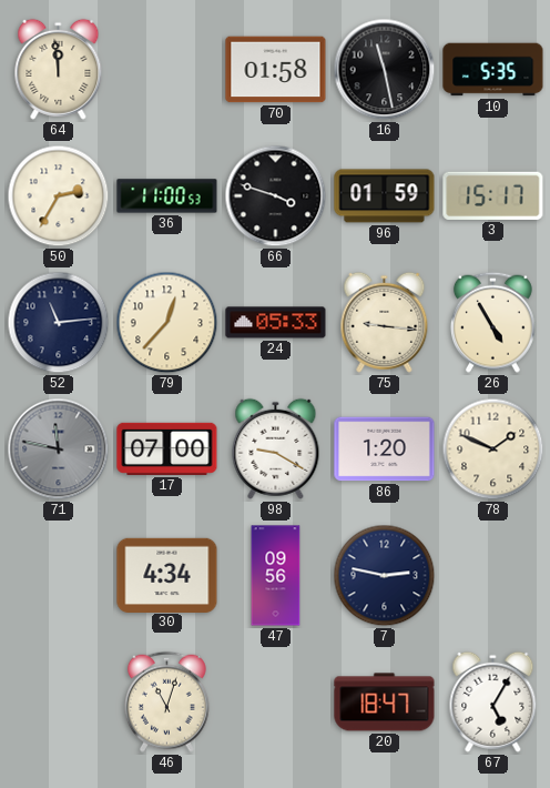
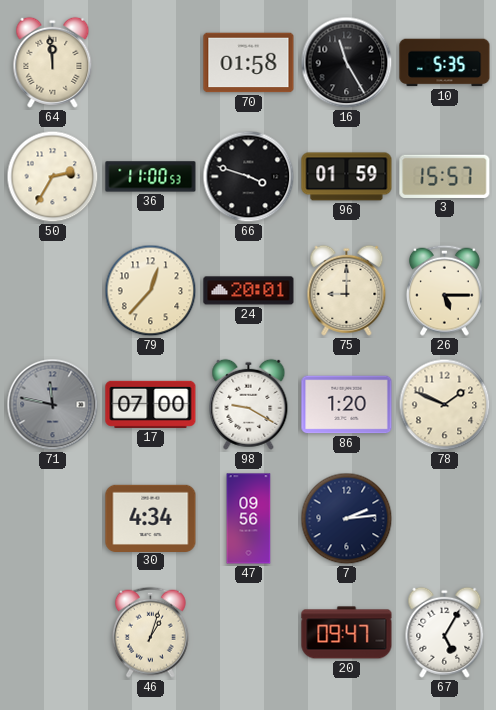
16: 11:28 -> 11:25
3: 15:17 -> 15:57
52: 11:14 -> none
24: 05:33 -> 20:01
75: 9:16 -> 9:00
26: 4:55 -> 5:15
7: 2:47 -> 2:14
46: 11:03 -> 1:03
20: 18:47 -> 09:47
